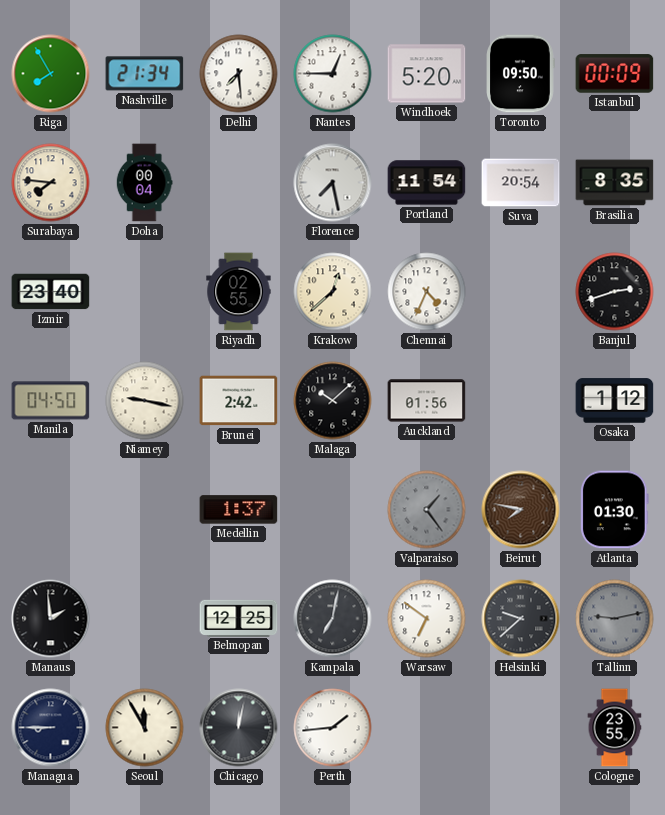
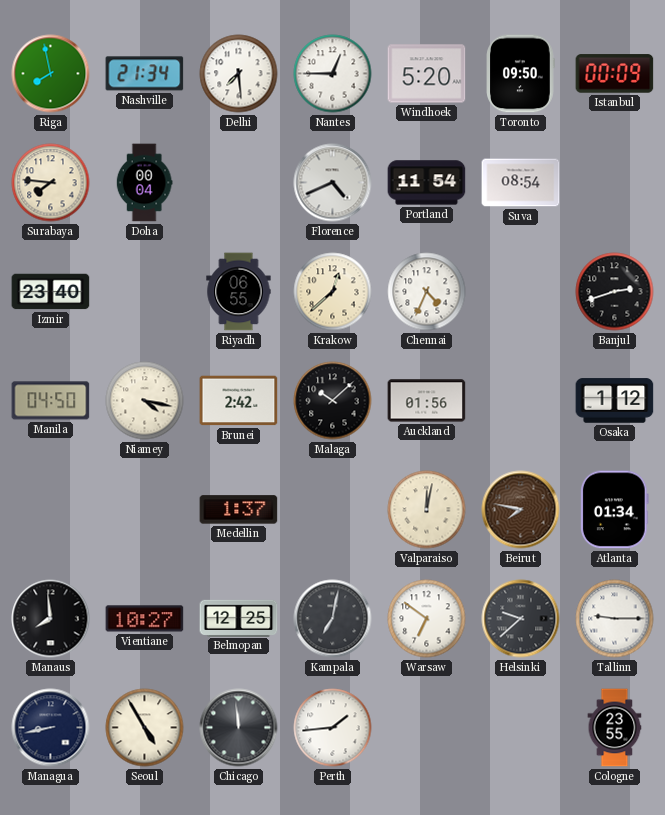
Riga: 7:55 -> 7:58
Florence: 7:28 -> 4:41
Suva: 20:54 -> 08:54
Brasilia: 8:35 -> none
Riyadh: 02:55 -> 06:55
Niamey: 9:17 -> 4:17
Valparaiso: 1:24 -> 12:02
Valparaiso dial: grey -> cream
Atlanta: 01:30 -> 01:34
Manaus: 1:59 -> 7:59
Vientiane: none -> 10:27
Tallinn: 9:13 -> 9:15
Tallinn dial: grey -> white
Managua: 8:45 -> 8:43
Seoul: 11:55 -> 4:55
Chicago: 12:02 -> 11:59
